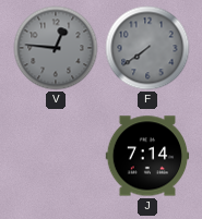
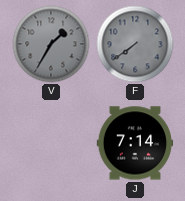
V: 12:46 -> 1:35
